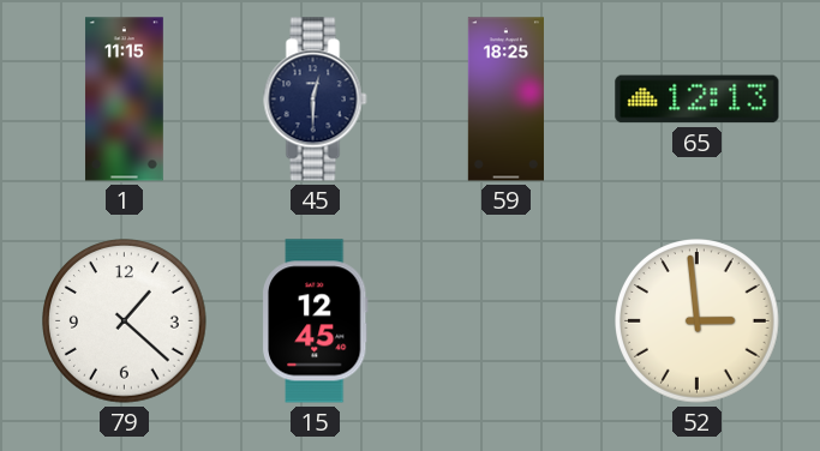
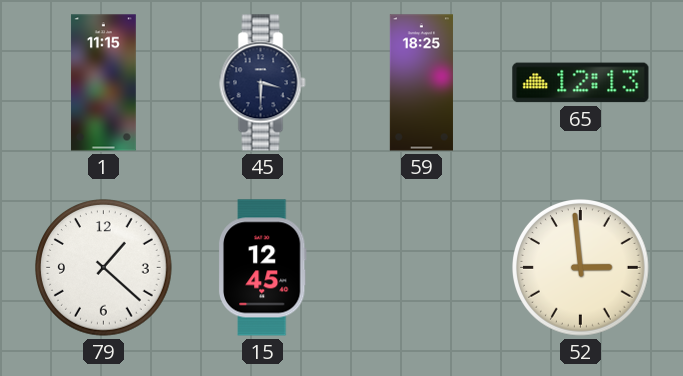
45: 12:30 -> 3:30
